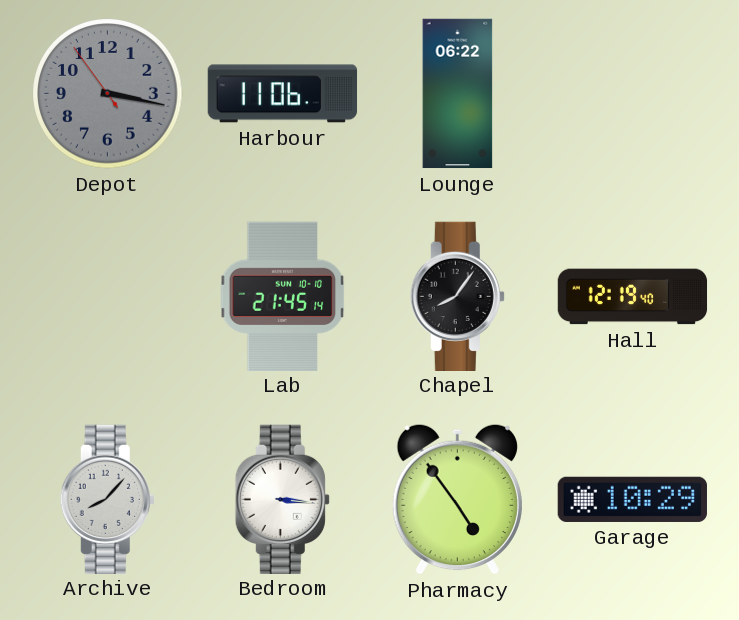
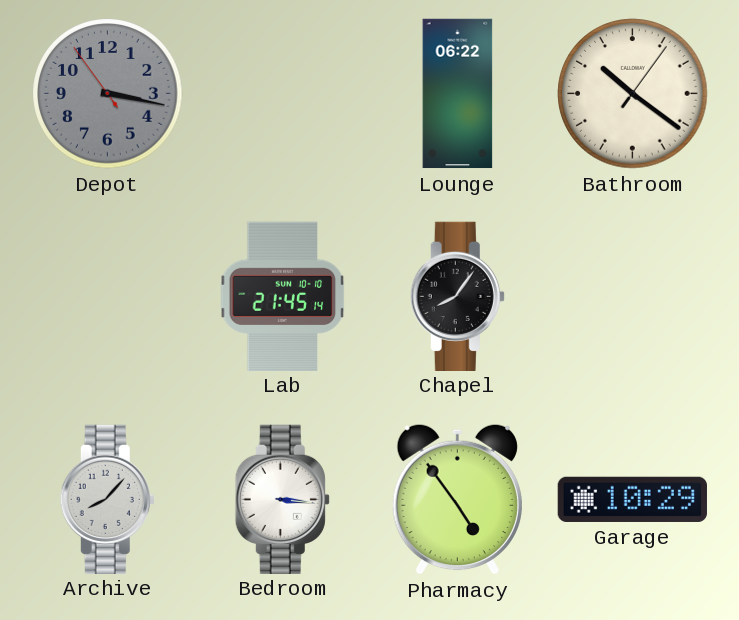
Harbour: 11:06 -> none
Bathroom: none -> 10:21
Hall: 12:19 -> none
